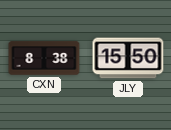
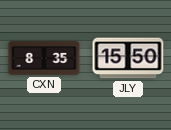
CXN: 8:38 -> 8:35
